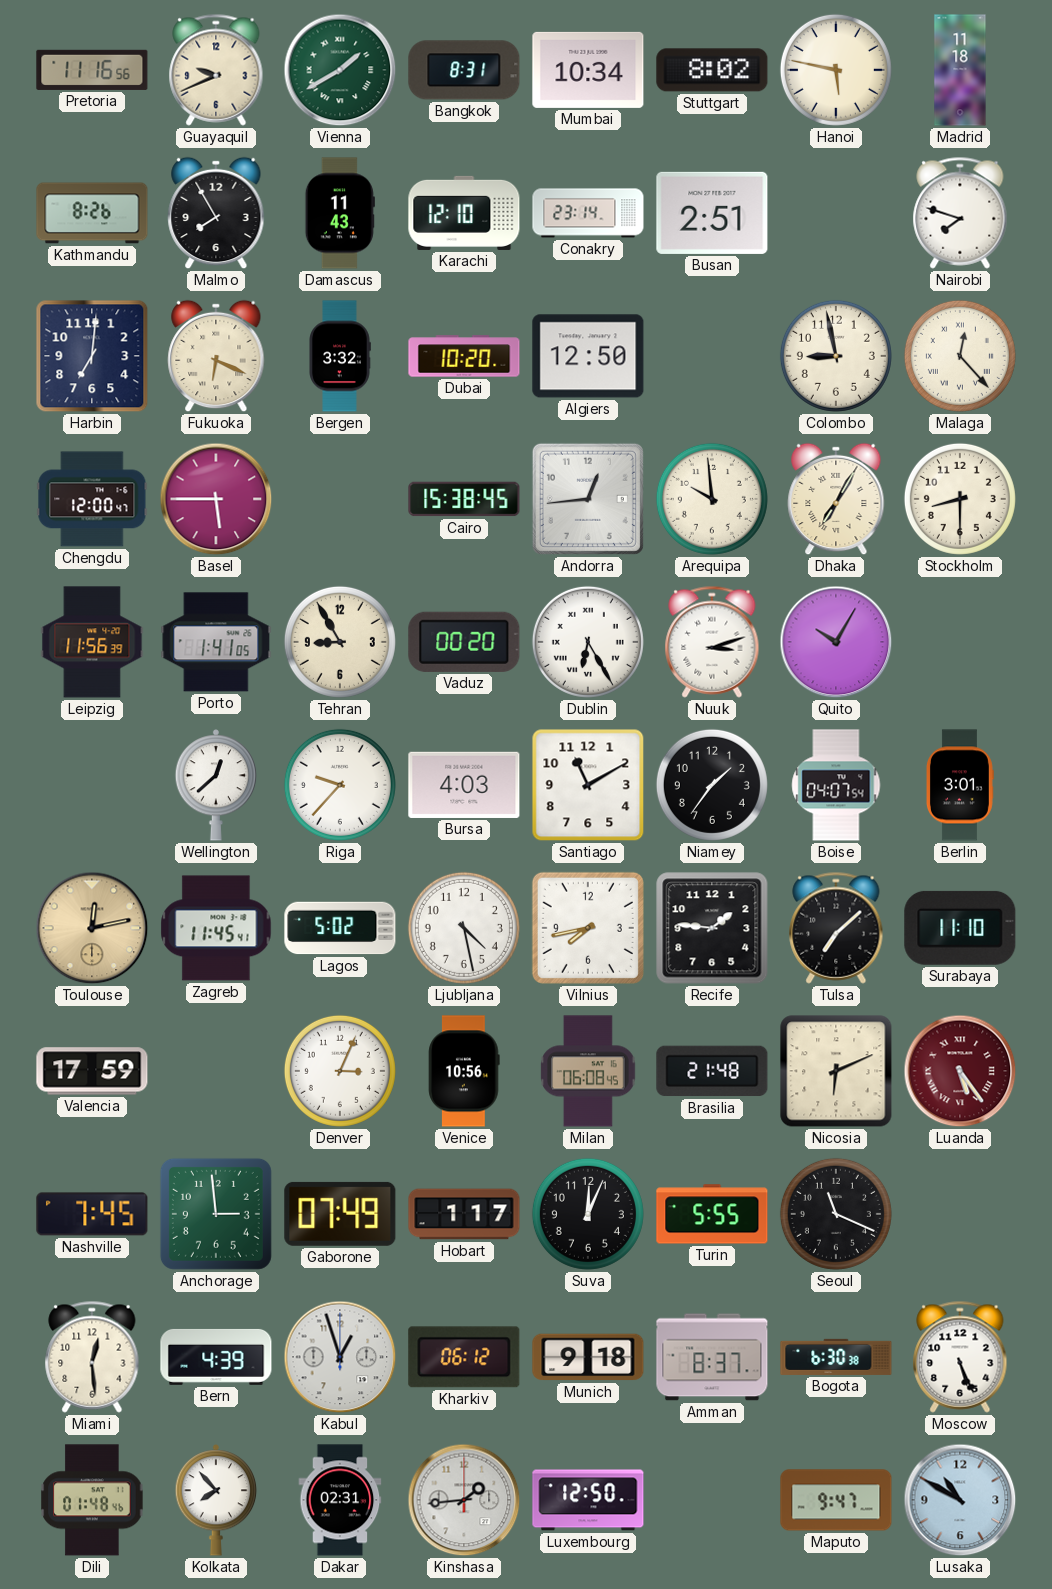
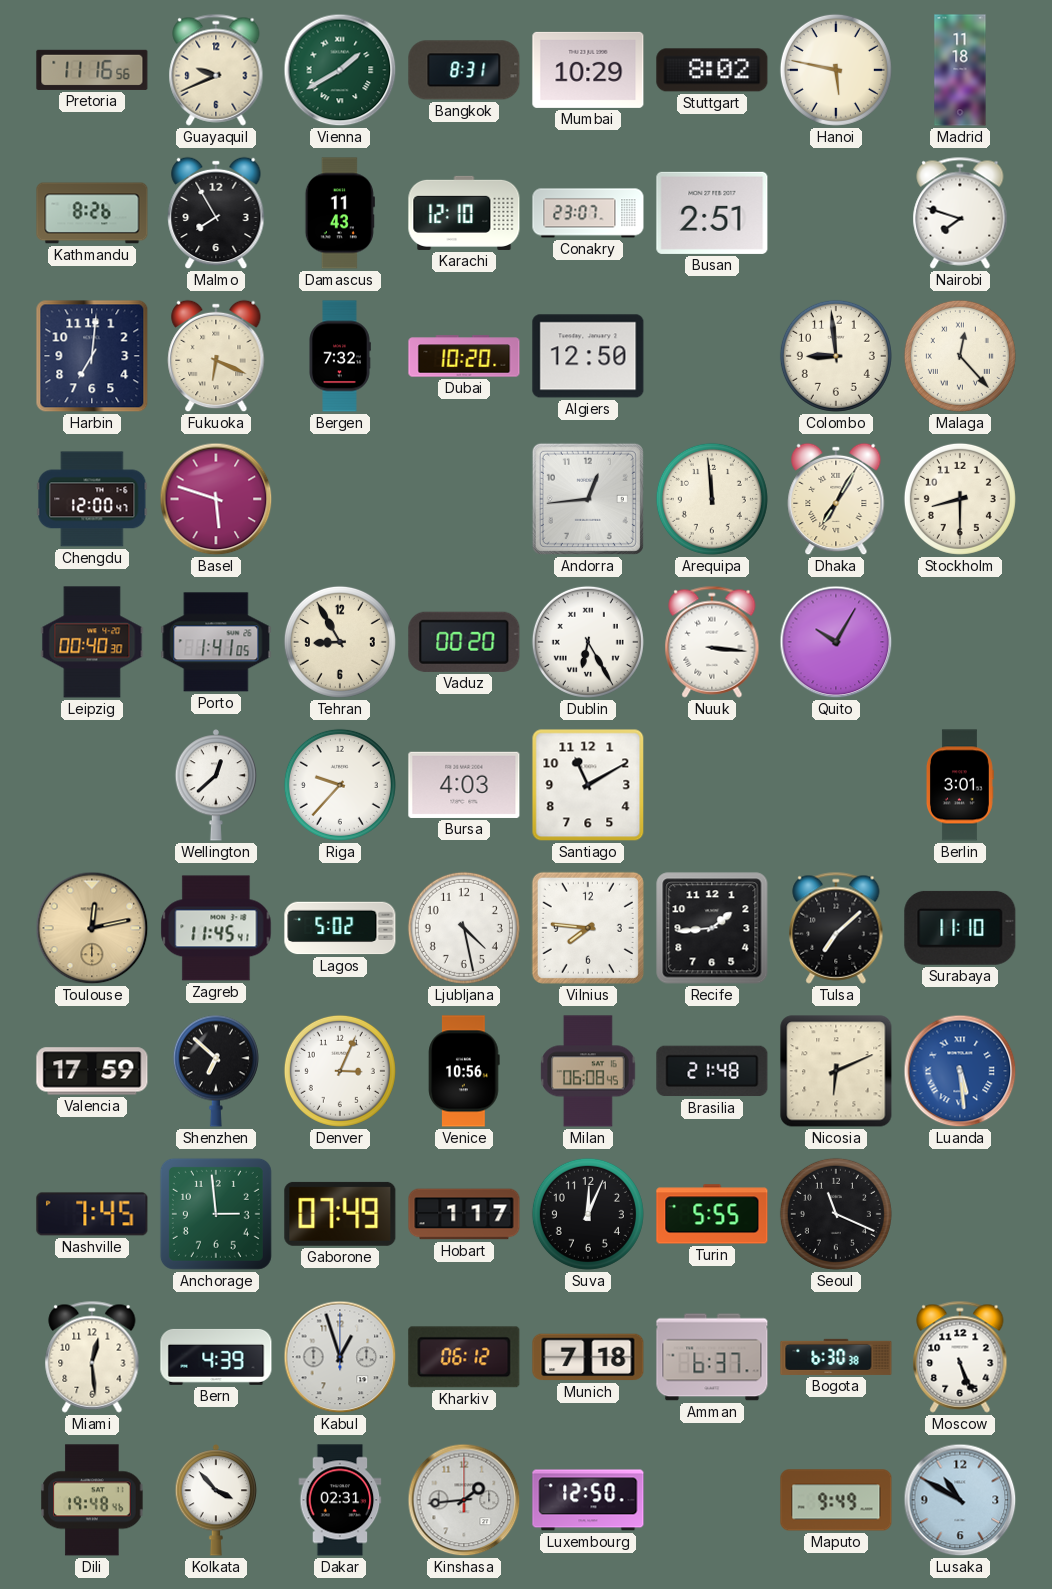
Mumbai: 10:34 -> 10:29
Conakry: 23:14 -> 23:07
Bergen: 3:32 -> 7:32
Colombo: 8:58 -> 8:59
Basel: 5:45 -> 5:48
Cairo: 15:38 -> none
Arequipa: 9:59 -> 11:59
Leipzig: 11:56 -> 00:40
Nuuk: 3:12 -> 3:16
Niamey: 1:36 -> none
Boise: 04:07 -> none
Vilnius: 7:43 -> 7:46
Recife: 1:46 -> 1:44
Shenzhen: none -> 6:52
Luanda: 5:24 -> 5:29
Luanda dial: burgundy -> blue
Munich: 9:18 -> 7:18
Amman: 8:37 -> 6:37
Dili: 01:48 -> 19:48
Kolkata: 7:53 -> 3:53
Maputo: 9:47 -> 9:49
